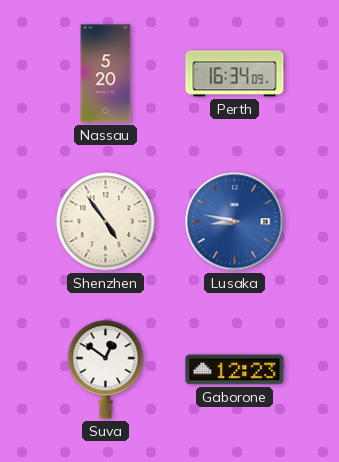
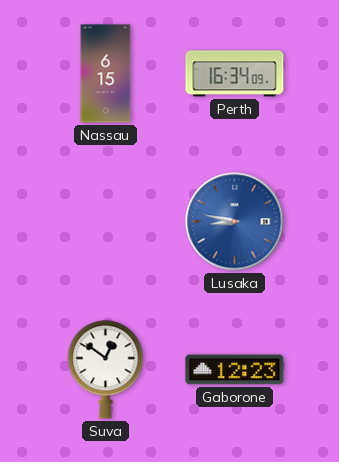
Nassau: 5:20 -> 6:15
Shenzhen: 4:54 -> none
